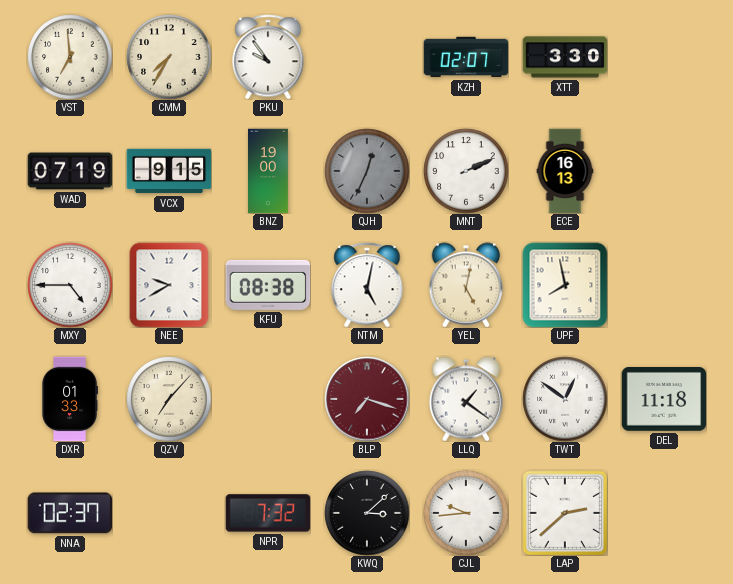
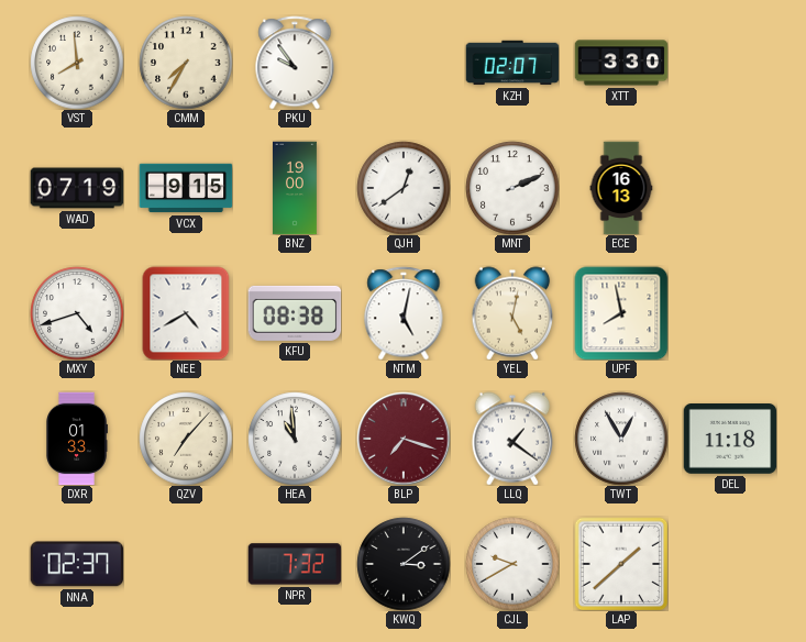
VST: 6:59 -> 7:59
QJH: 12:34 -> 12:39
QJH dial: grey -> white
MXY: 4:45 -> 4:42
NEE: 9:40 -> 4:40
HEA: none -> 10:59
TWT: 12:51 -> 12:55
KWQ: 3:08 -> 3:09
CJL: 9:44 -> 9:40
LAP: 2:38 -> 1:38
